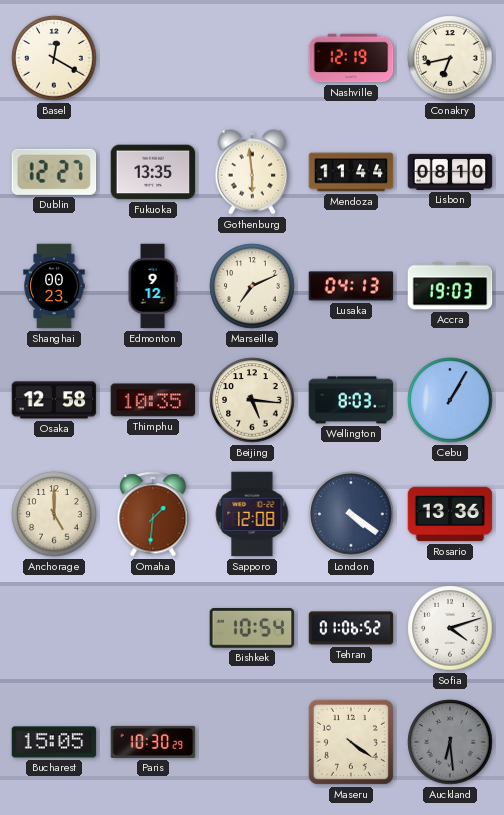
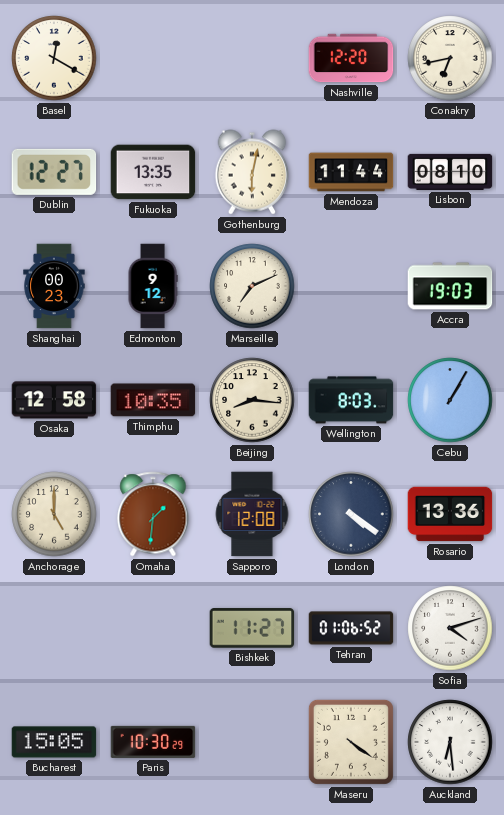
Nashville: 12:19 -> 12:20
Gothenburg: 5:59 -> 6:02
Lusaka: 04:13 -> none
Beijing: 5:16 -> 8:16
Bishkek: 10:54 -> 11:27
Auckland dial: grey -> white
